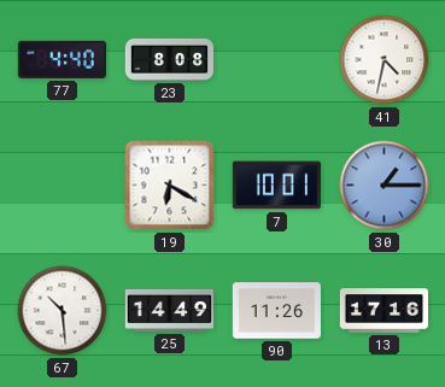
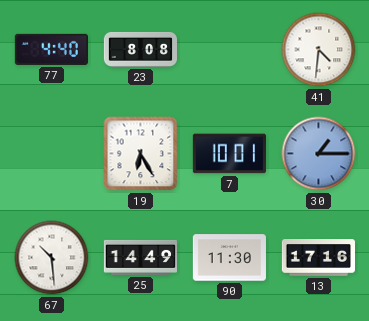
41: 4:32 -> 4:31
19: 6:20 -> 6:25
90: 11:26 -> 11:30
